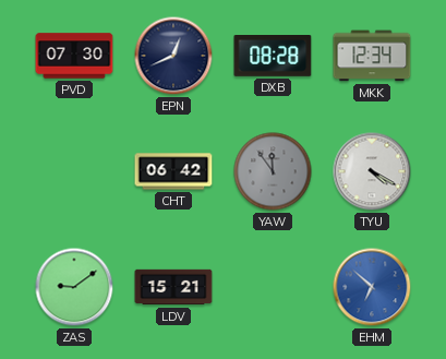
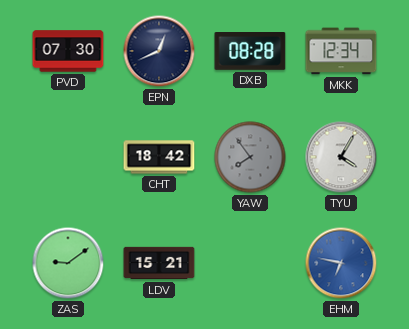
CHT: 06:42 -> 18:42
YAW: 11:54 -> 7:54
TYU: 4:20 -> 4:05
EHM: 6:52 -> 6:47
